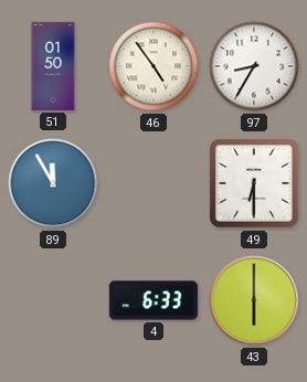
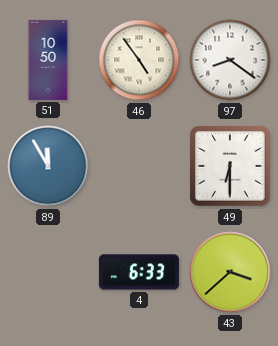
51: 01:50 -> 10:50
97: 8:35 -> 8:21
43: 6:00 -> 3:38
